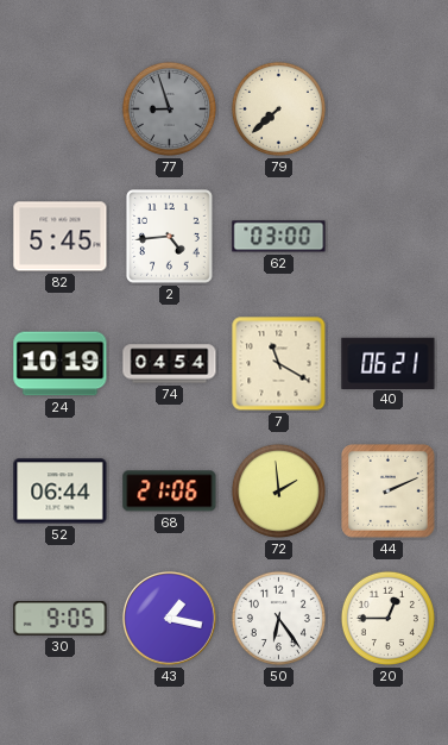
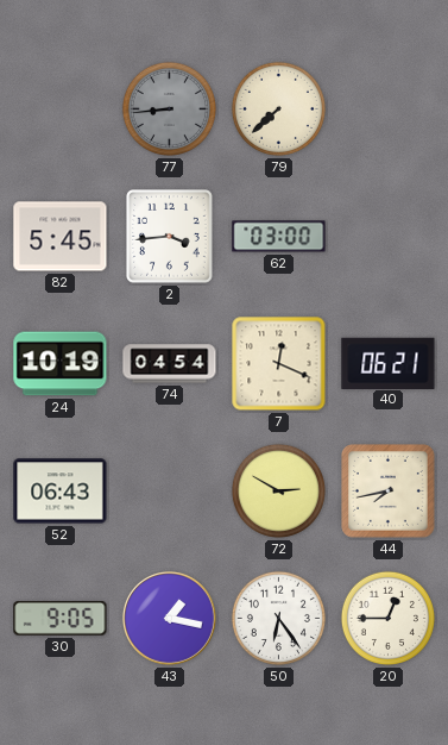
77: 8:57 -> 8:44
2: 4:44 -> 3:44
7: 11:20 -> 12:19
52: 06:44 -> 06:43
68: 21:06 -> none
72: 1:59 -> 2:50
44: 2:11 -> 7:43
